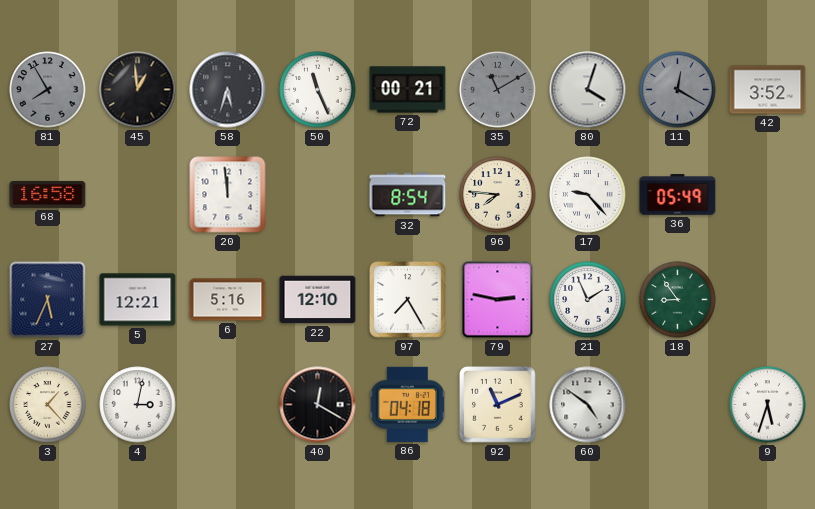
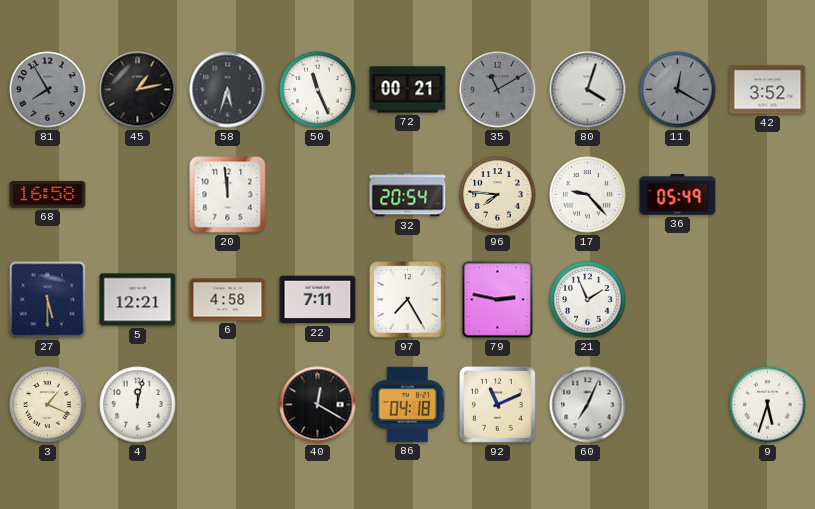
45: 12:59 -> 1:13
32: 8:54 -> 20:54
27: 5:34 -> 5:30
6: 5:16 -> 4:58
22: 12:10 -> 7:11
18: 8:54 -> none
3: 1:23 -> 1:19
4: 3:02 -> 12:02
60: 4:51 -> 7:04
